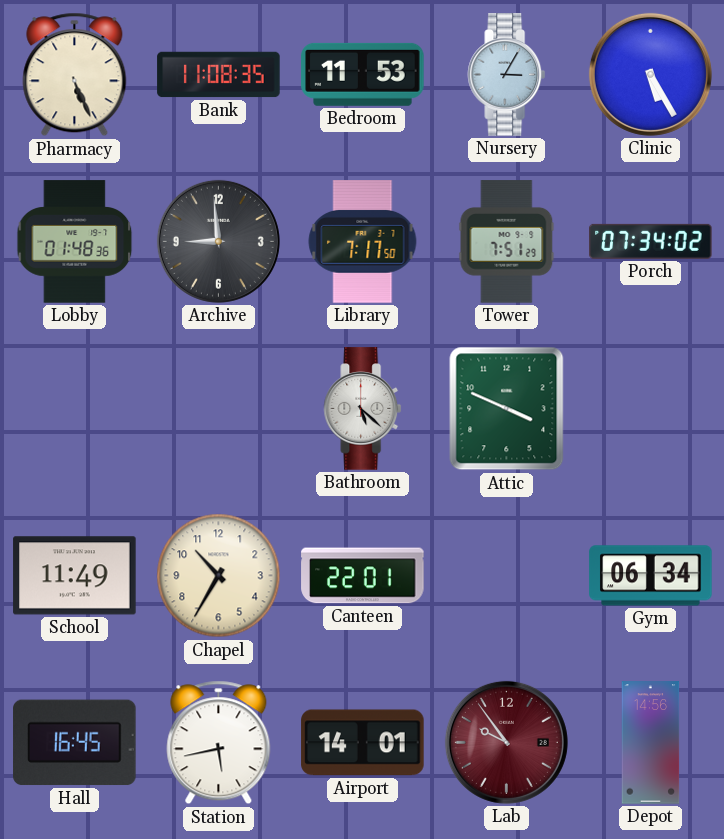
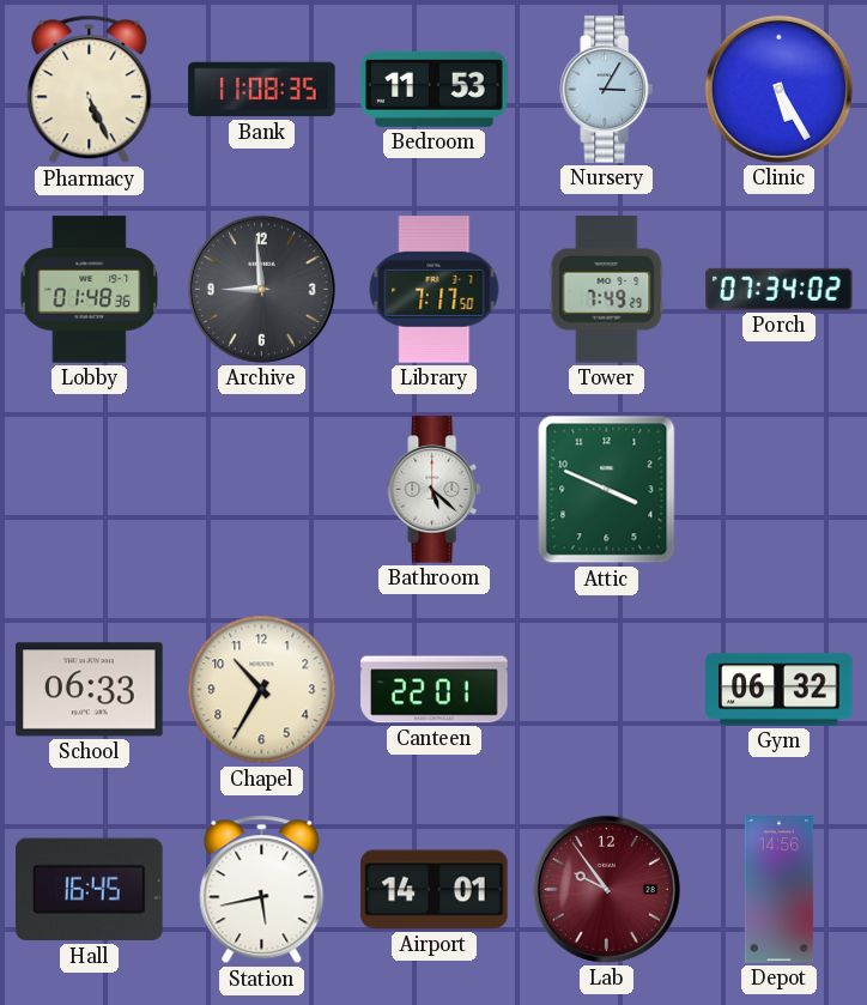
Tower: 7:51 -> 7:49
School: 11:49 -> 06:33
Gym: 06:34 -> 06:32
